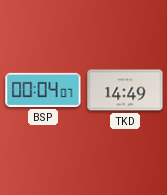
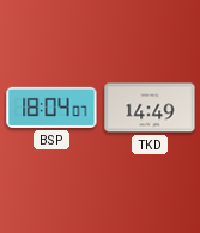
BSP: 00:04 -> 18:04
